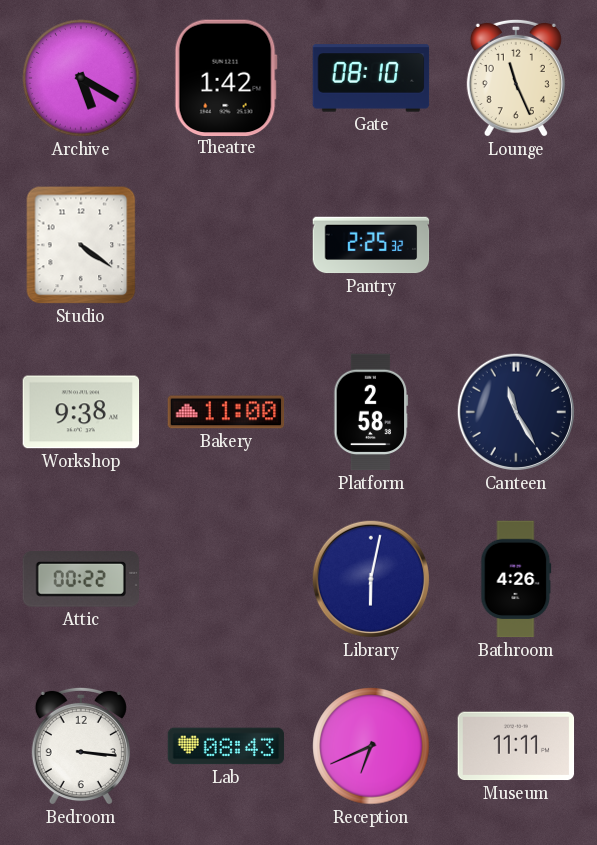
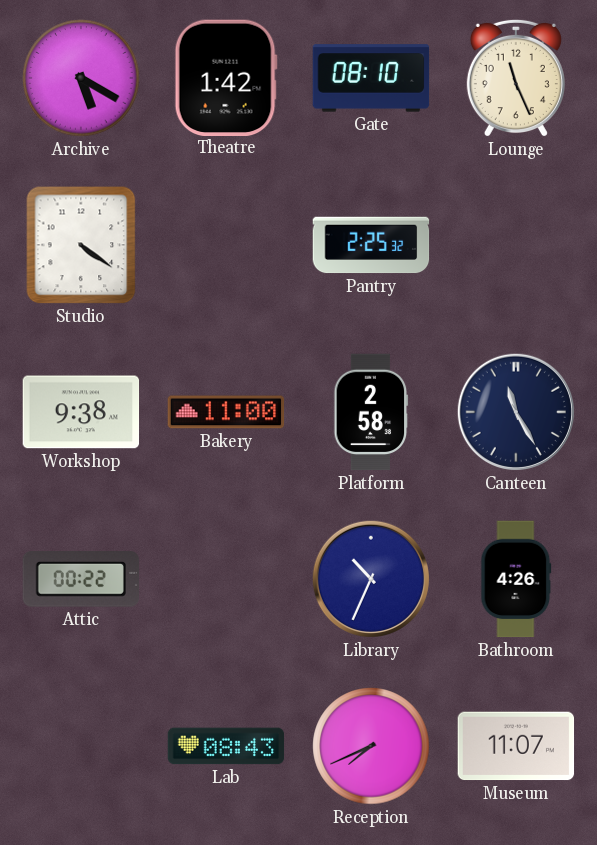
Library: 6:02 -> 10:34
Bedroom: 3:16 -> none
Reception: 6:41 -> 7:41
Museum: 11:11 -> 11:07
